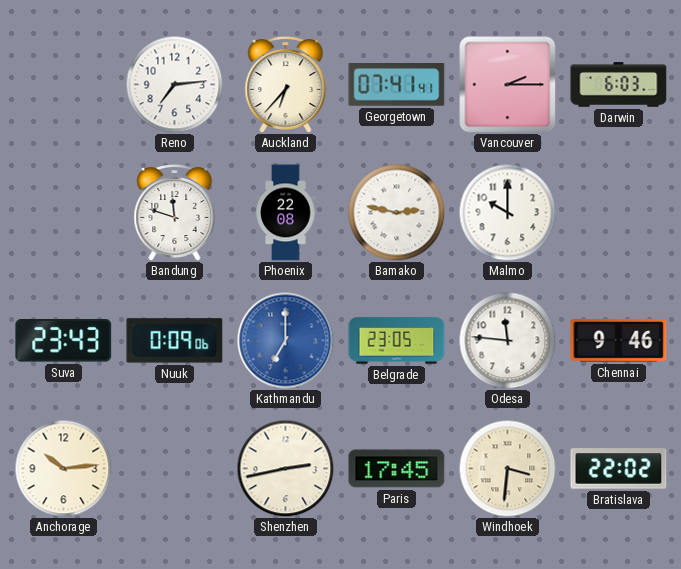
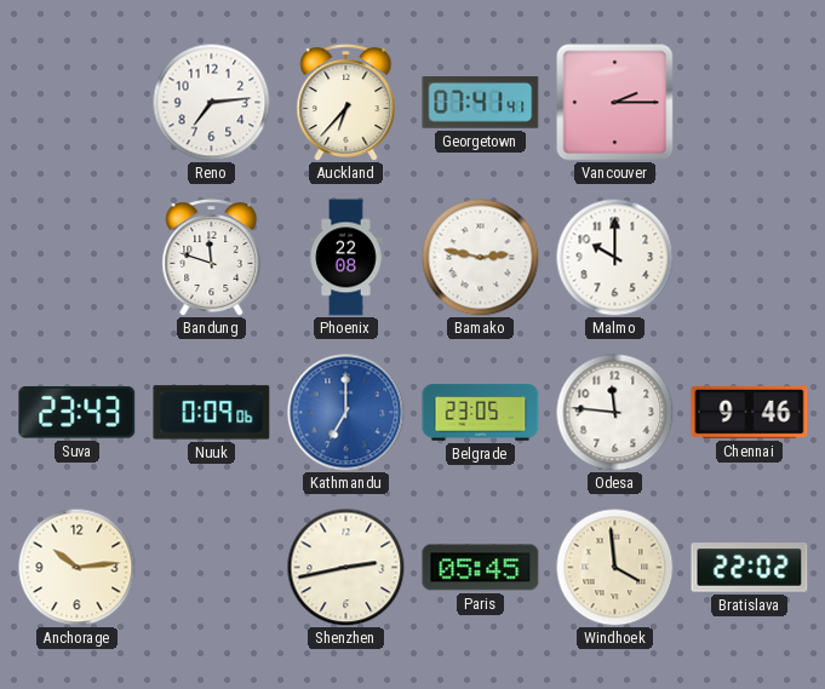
Darwin: 6:03 -> none
Paris: 17:45 -> 05:45
Windhoek: 3:31 -> 3:59
